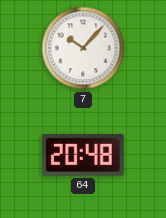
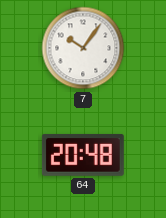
7: 10:07 -> 10:06
